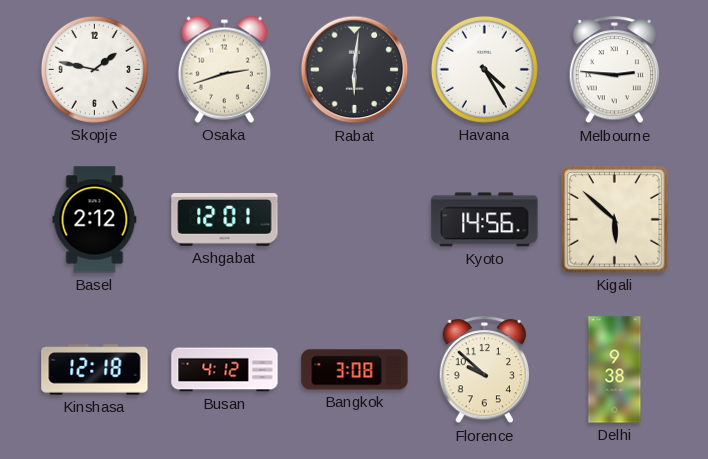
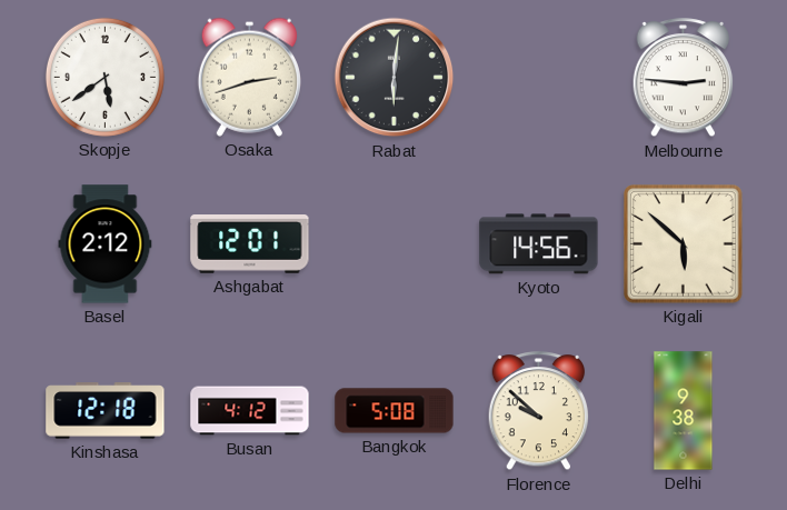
Skopje: 1:47 -> 5:39
Havana: 4:25 -> none
Bangkok: 3:08 -> 5:08
